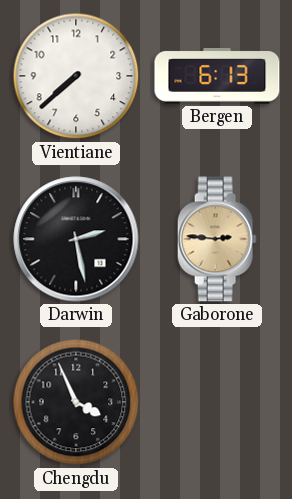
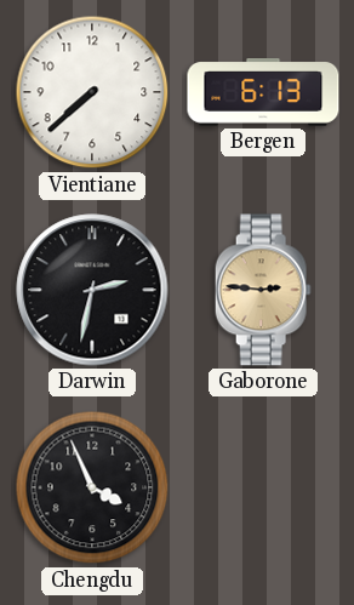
Darwin: 2:28 -> 2:32
